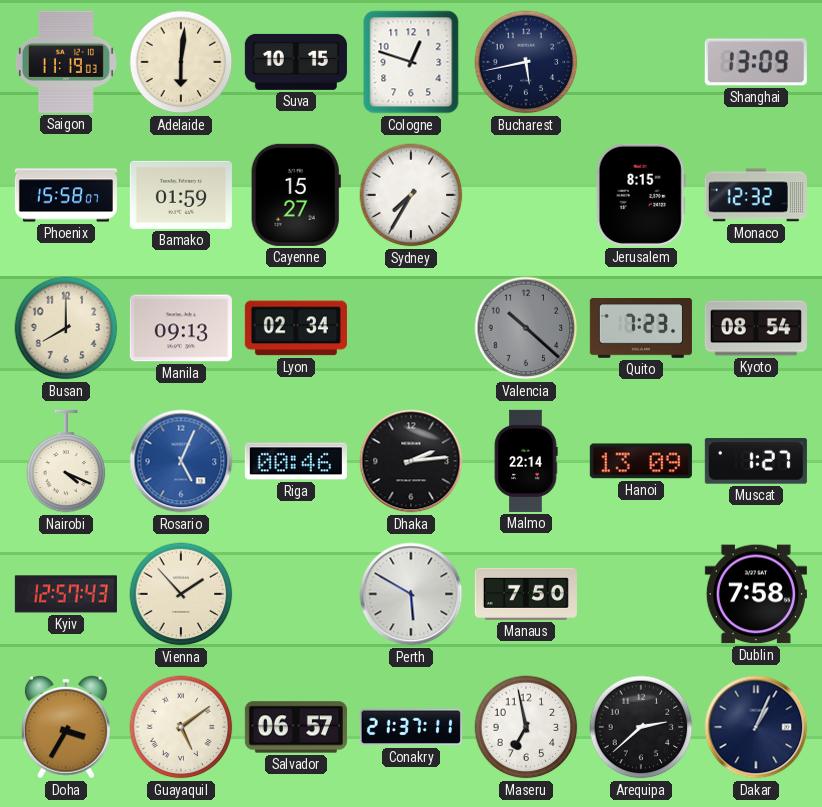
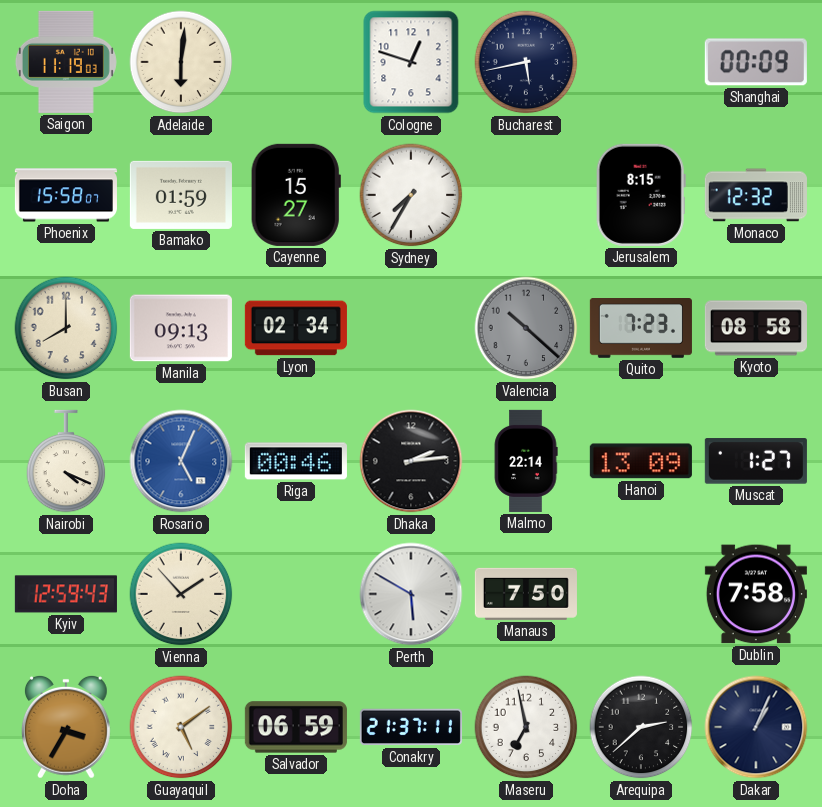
Suva: 10:15 -> none
Shanghai: 13:09 -> 00:09
Kyoto: 08:54 -> 08:58
Kyiv: 12:57 -> 12:59
Salvador: 06:57 -> 06:59
